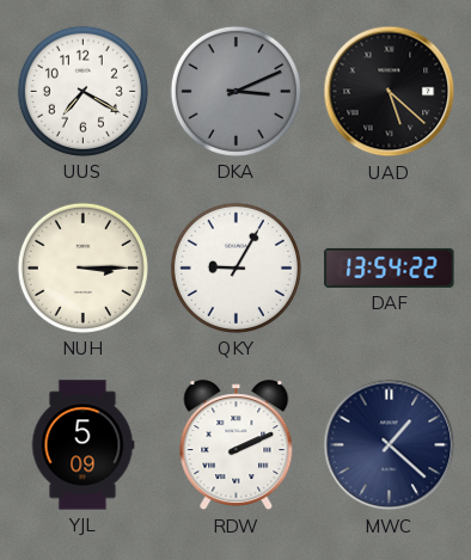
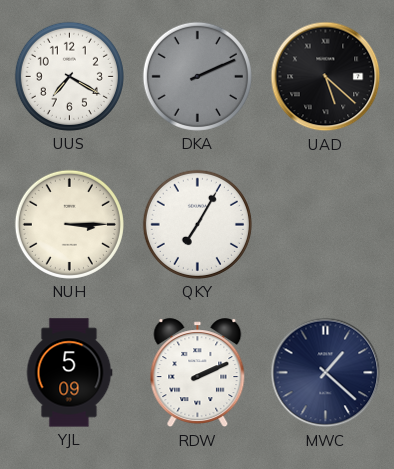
DKA: 3:11 -> 2:11
QKY: 9:05 -> 7:05
DAF: 13:54 -> none
